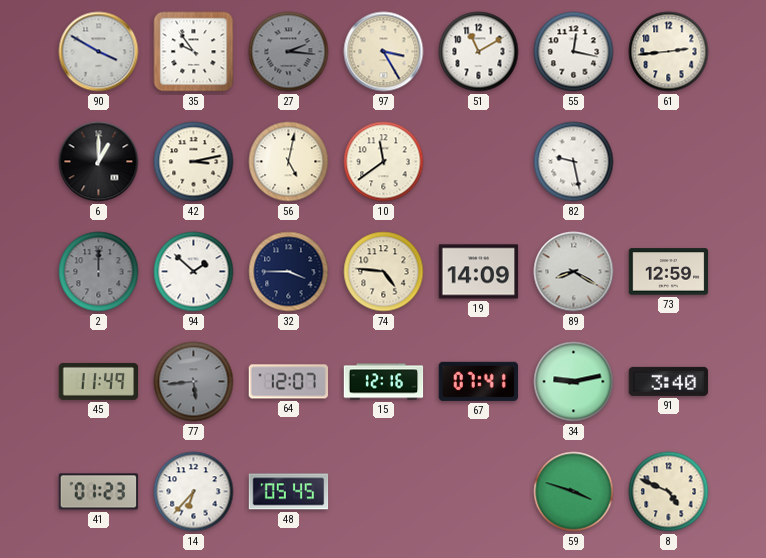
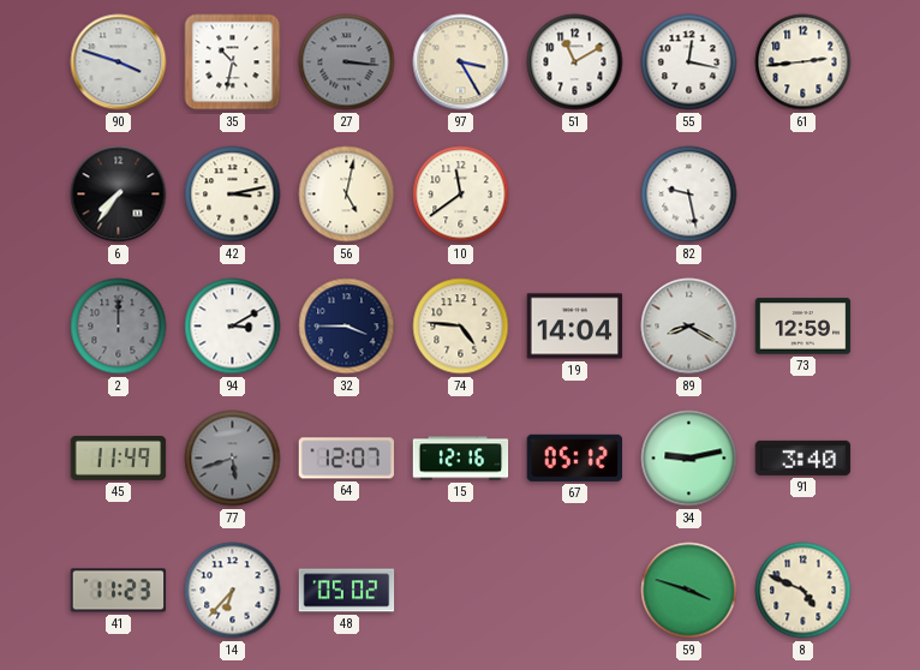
90: 3:50 -> 3:48
35: 9:54 -> 10:32
27: 2:16 -> 3:16
6: 1:00 -> 7:36
94: 1:52 -> 3:10
19: 14:09 -> 14:04
77: 5:44 -> 5:42
67: 07:41 -> 05:12
41: 01:23 -> 11:23
48: 05:45 -> 05:02
